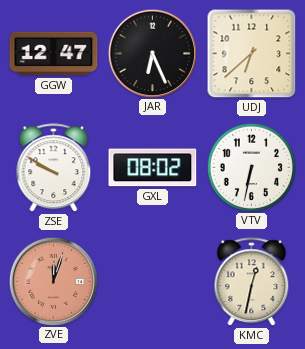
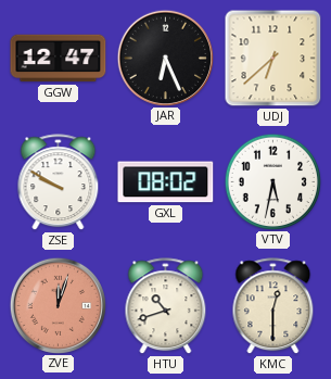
VTV: 6:32 -> 5:32
HTU: none -> 10:42
KMC: 12:32 -> 12:30
